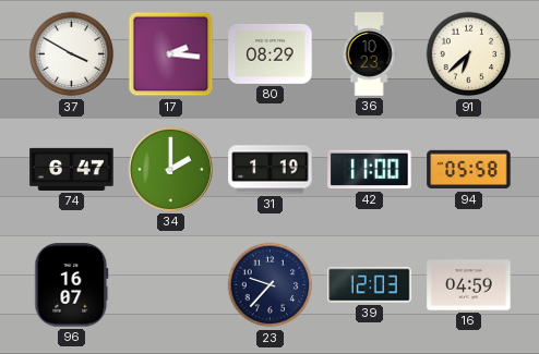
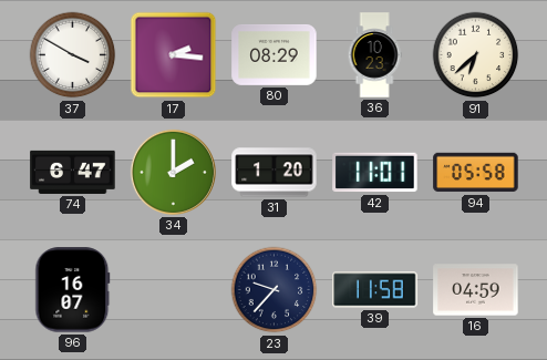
31: 1:19 -> 1:20
42: 11:00 -> 11:01
39: 12:03 -> 11:58
